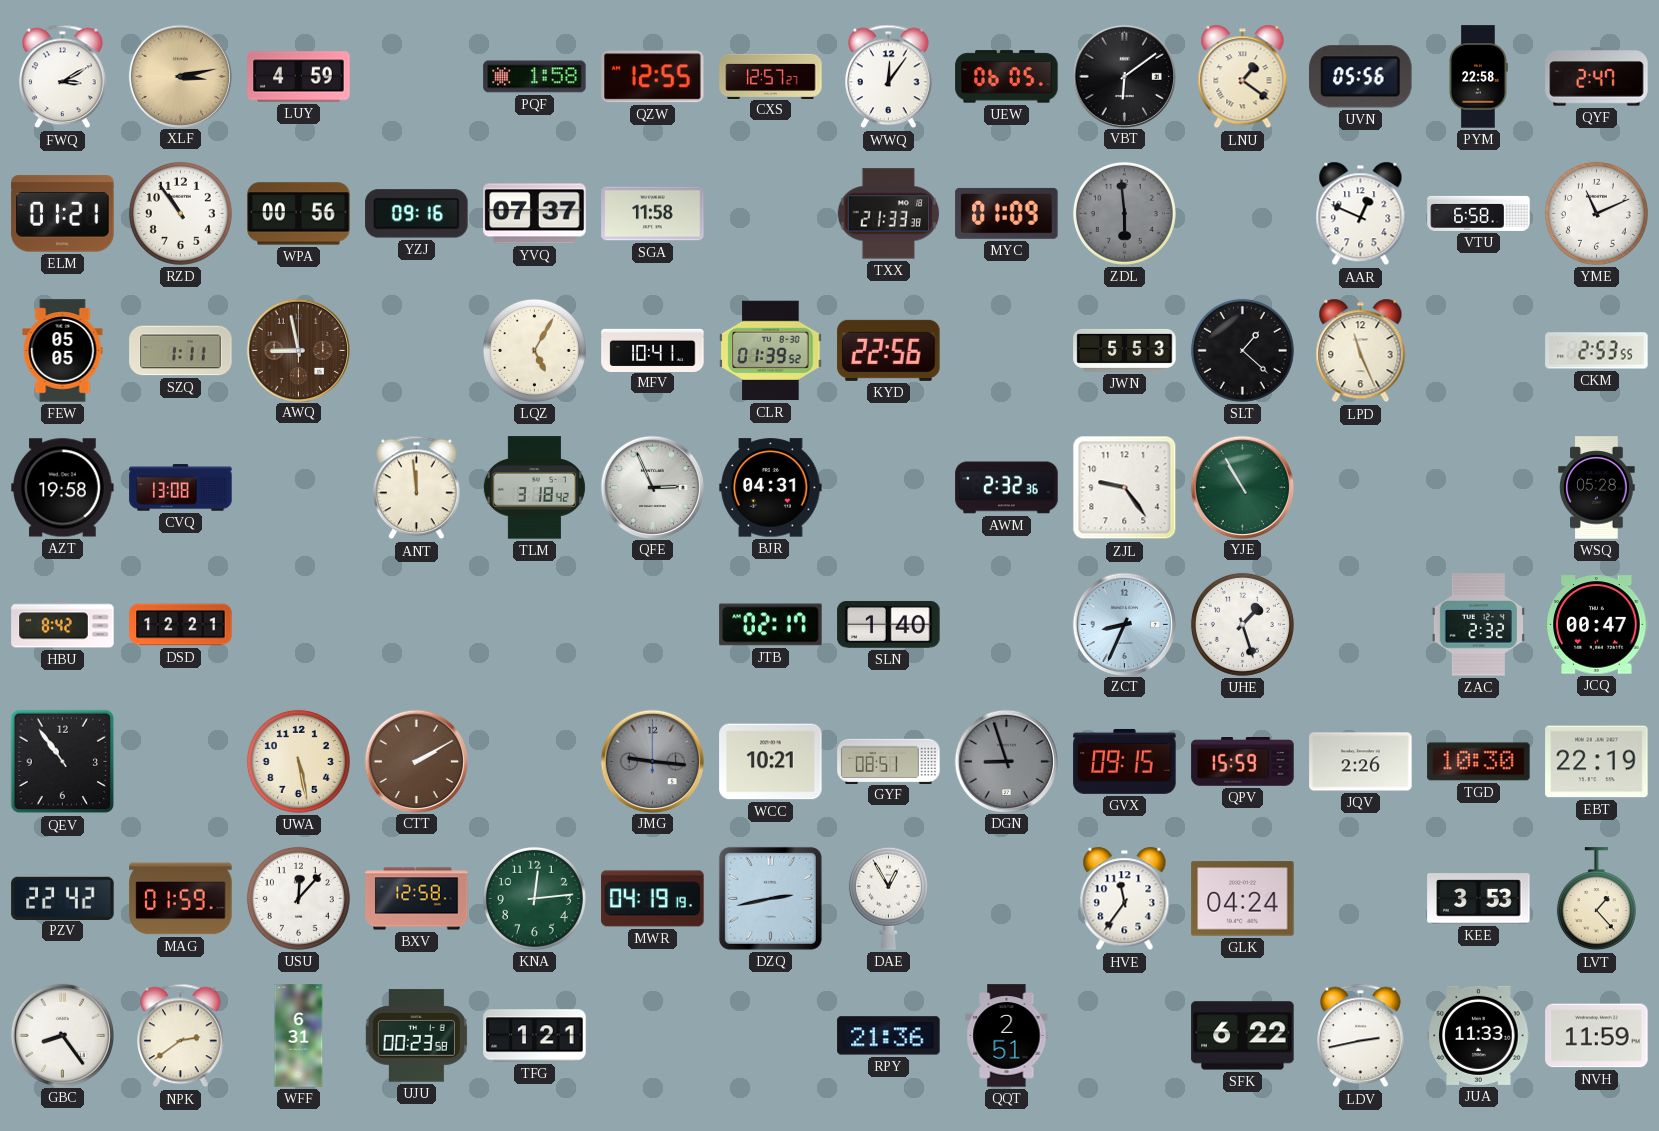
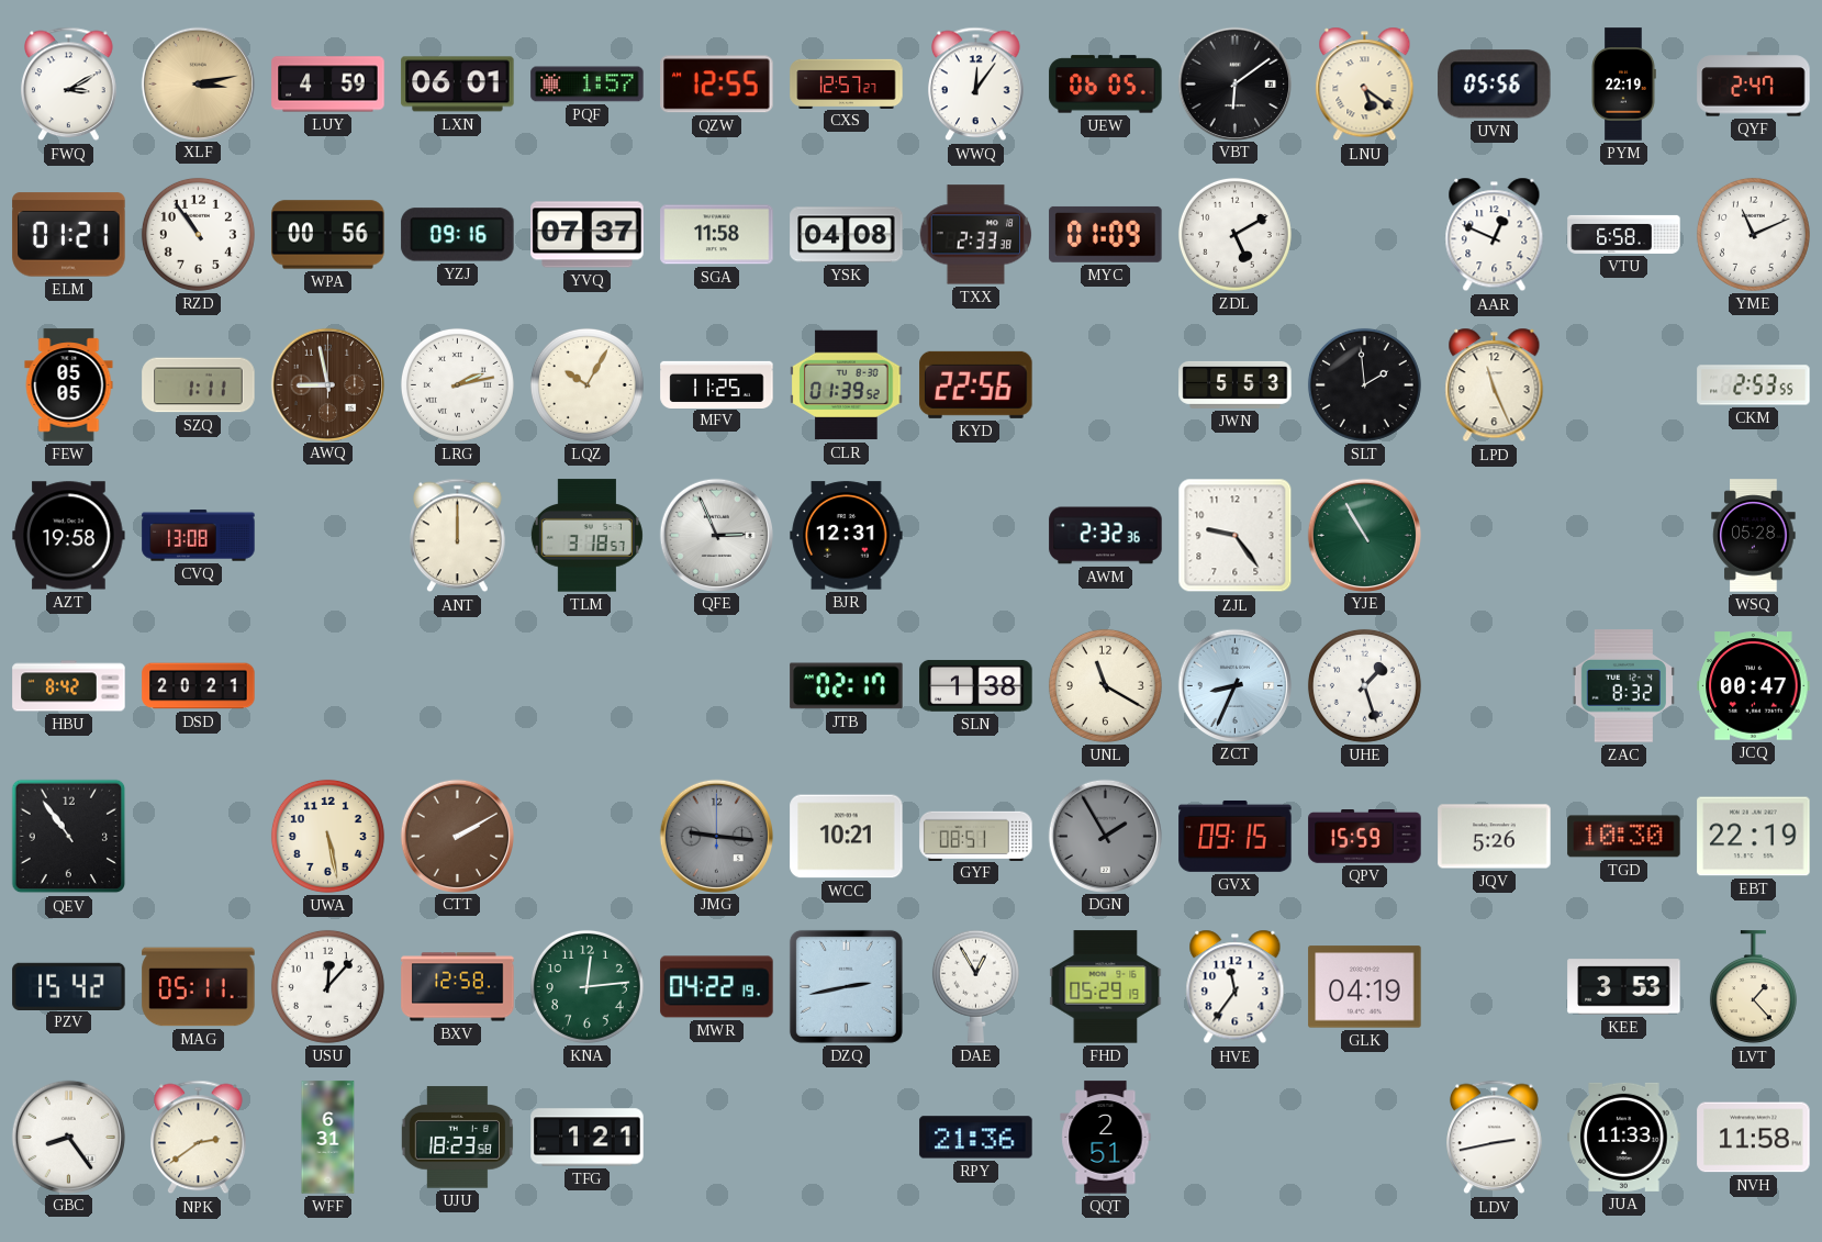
LXN: none -> 06:01
PQF: 1:58 -> 1:57
LNU: 1:21 -> 5:21
PYM: 22:58 -> 22:19
YSK: none -> 04:08
TXX: 21:33 -> 2:33
ZDL: 5:59 -> 5:10
ZDL dial: grey -> white
LRG: none -> 2:13
LQZ: 5:05 -> 10:05
MFV: 10:41 -> 11:25
SLT: 1:22 -> 1:59
ANT: 11:59 -> 12:00
TLM: 3:18:42 -> 3:18:57
BJR: 04:31 -> 12:31
DSD: 12:21 -> 20:21
SLN: 1:40 -> 1:38
UNL: none -> 11:20
ZAC: 2:32 -> 8:32
DGN: 8:57 -> 1:55
JQV: 2:26 -> 5:26
PZV: 22:42 -> 15:42
MAG: 01:59 -> 05:11
MWR: 04:19 -> 04:22
FHD: none -> 05:29
GLK: 04:24 -> 04:19
UJU: 00:23 -> 18:23
SFK: 6:22 -> none
NVH: 11:59 -> 11:58
